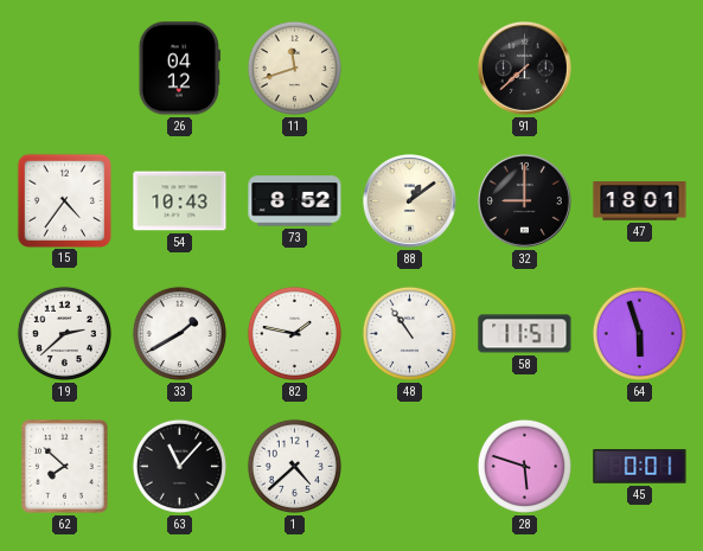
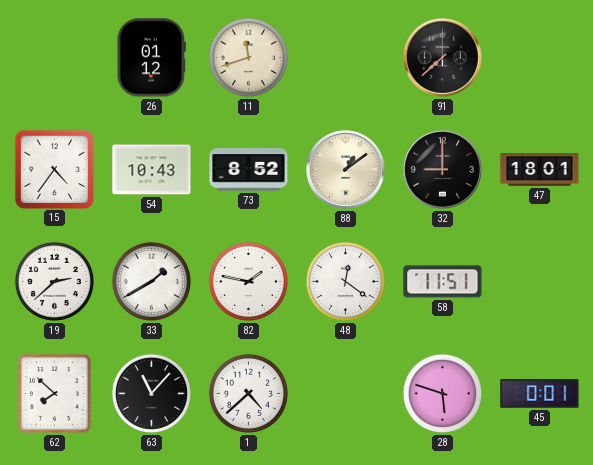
26: 04:12 -> 01:12
48: 10:54 -> 12:21
64: 5:57 -> none
